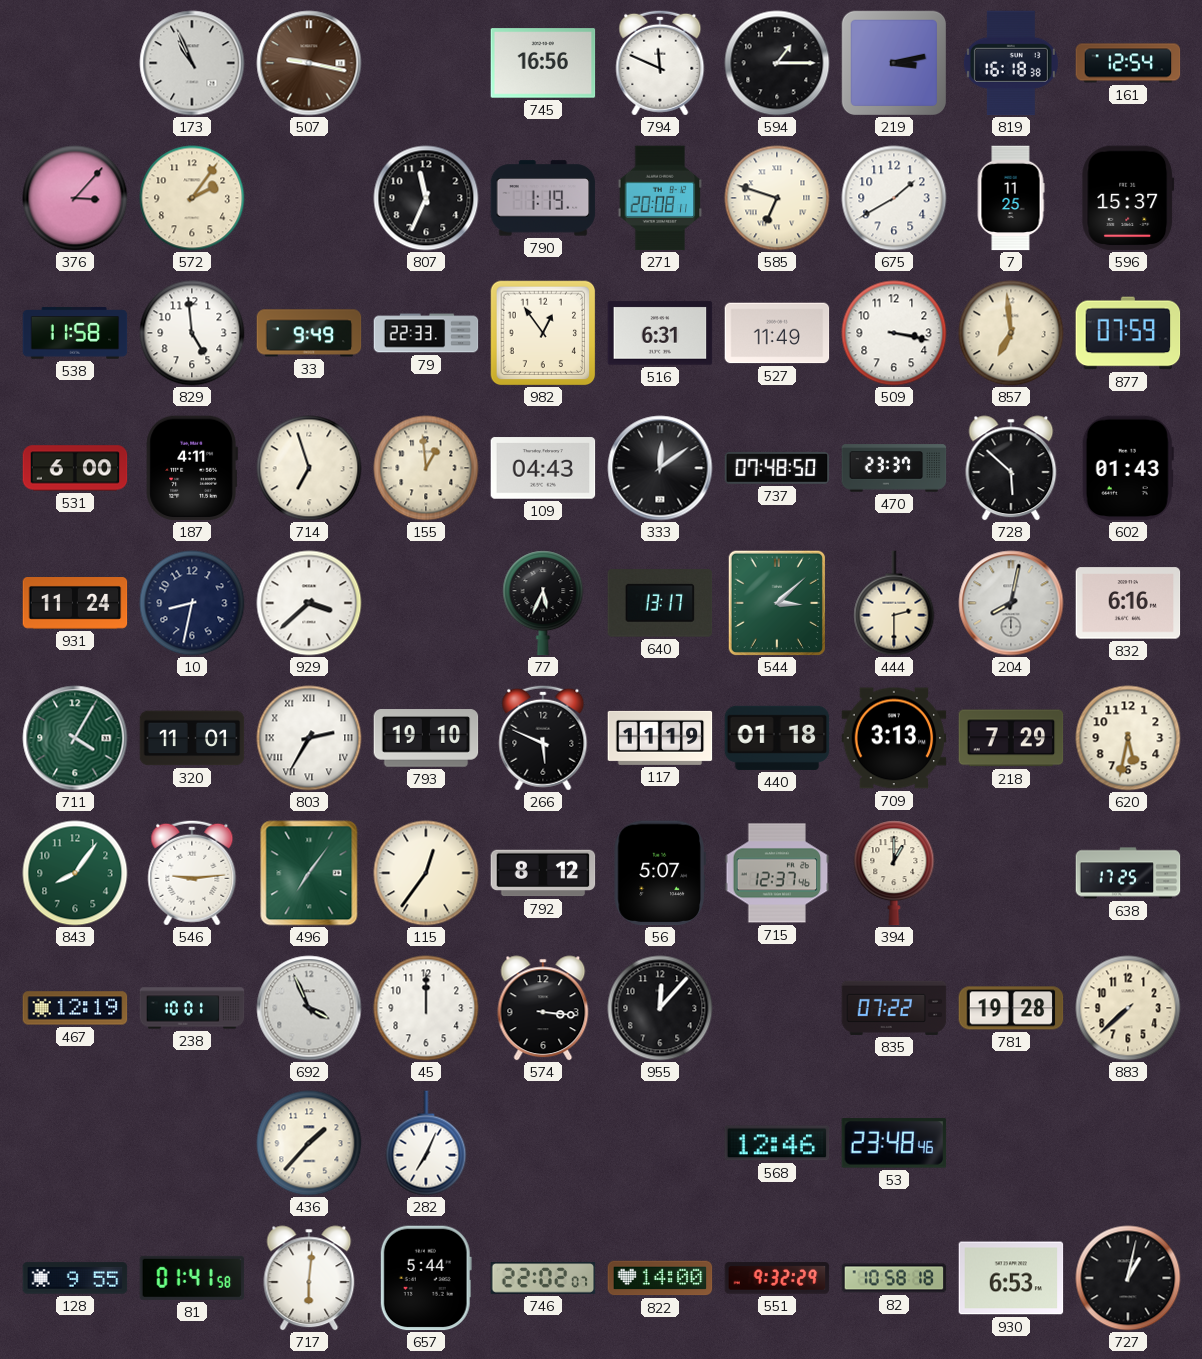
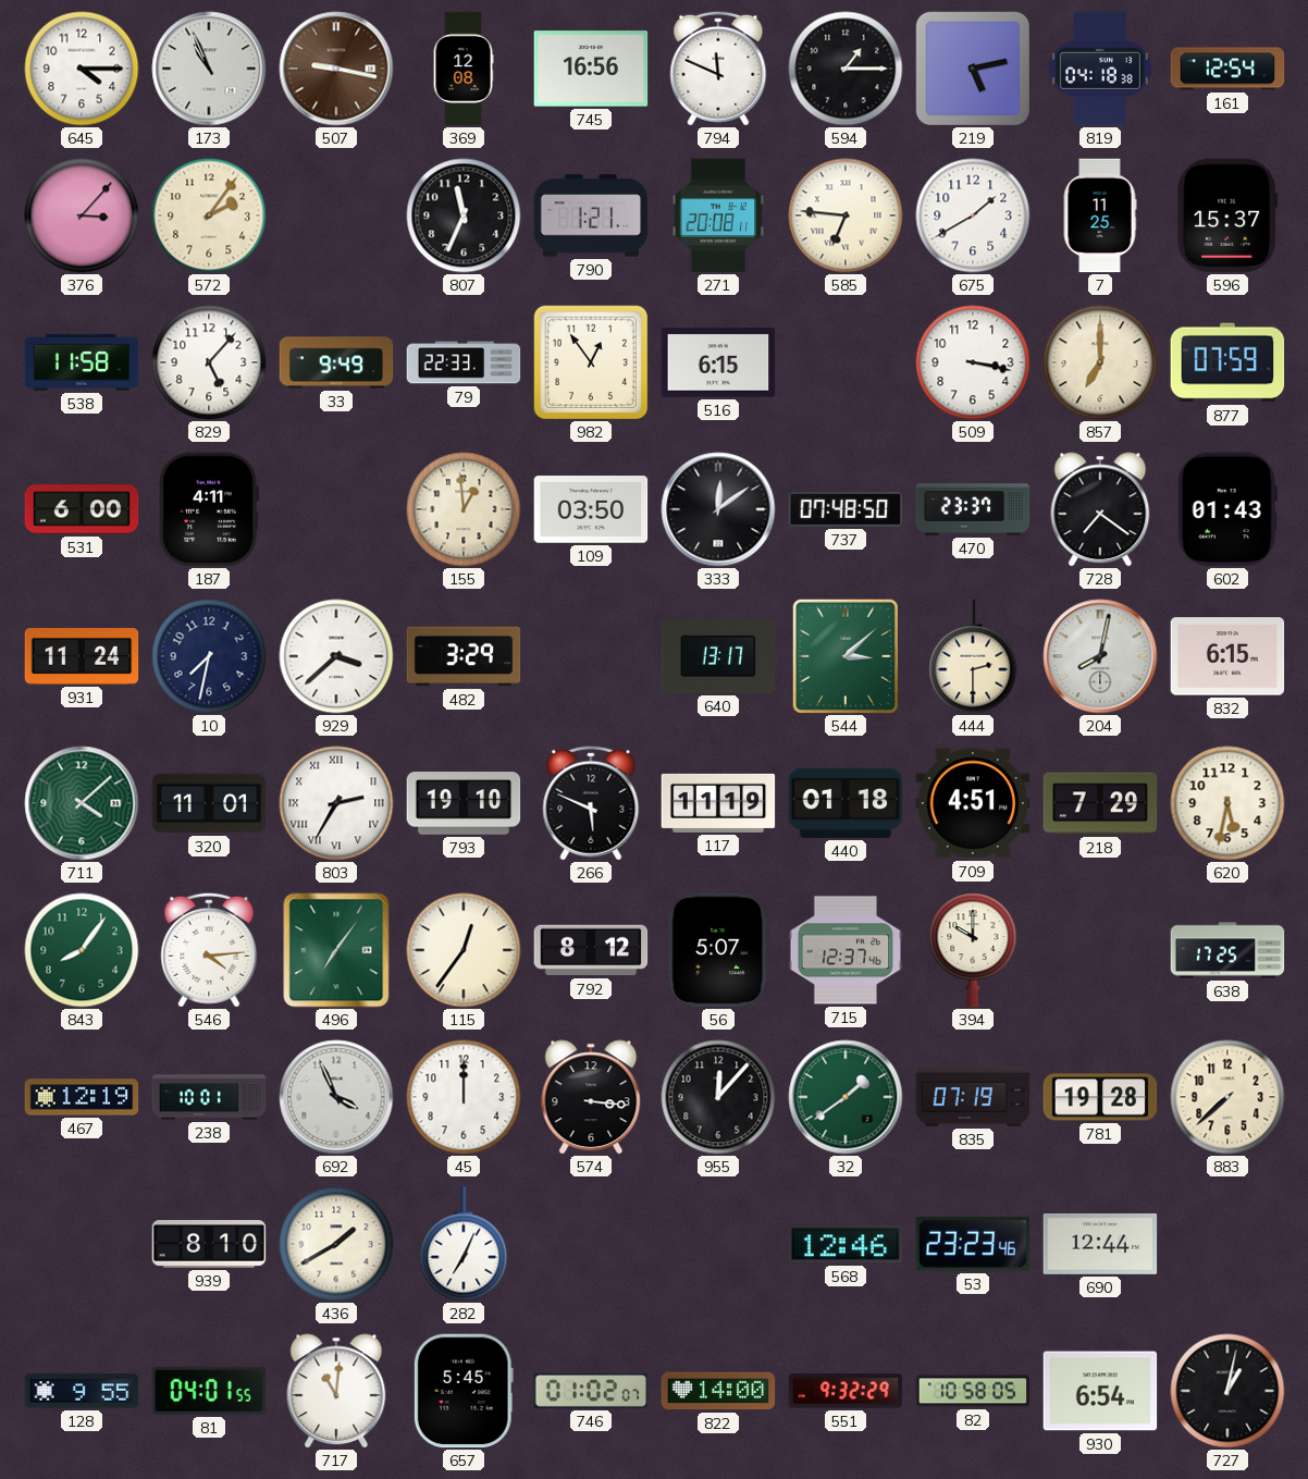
645: none -> 4:15
369: none -> 12:08
219: 3:13 -> 5:13
819: 16:18 -> 04:18
790: 1:19 -> 1:21
585: 6:48 -> 6:46
829: 4:59 -> 5:07
516: 6:31 -> 6:15
527: 11:49 -> none
857: 6:59 -> 7:00
714: 6:57 -> none
109: 04:43 -> 03:50
728: 5:52 -> 7:21
10: 8:32 -> 7:32
482: none -> 3:29
77: 5:34 -> none
832: 6:16 -> 6:15
711: 4:05 -> 4:08
709: 3:13 -> 4:51
546: 9:14 -> 4:14
394: 1:00 -> 10:00
32: none -> 1:39
835: 07:22 -> 07:19
939: none -> 8:10
436: 1:37 -> 1:40
53: 23:48 -> 23:23
690: none -> 12:44
81: 01:41 -> 04:01
717: 6:01 -> 11:01
657: 5:44 -> 5:45
746: 22:02 -> 01:02
82: 10:58:18 -> 10:58:05
930: 6:53 -> 6:54
